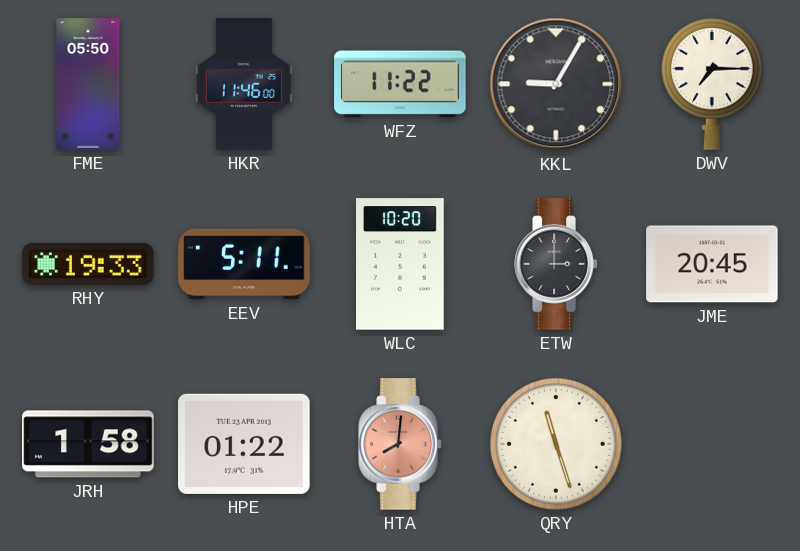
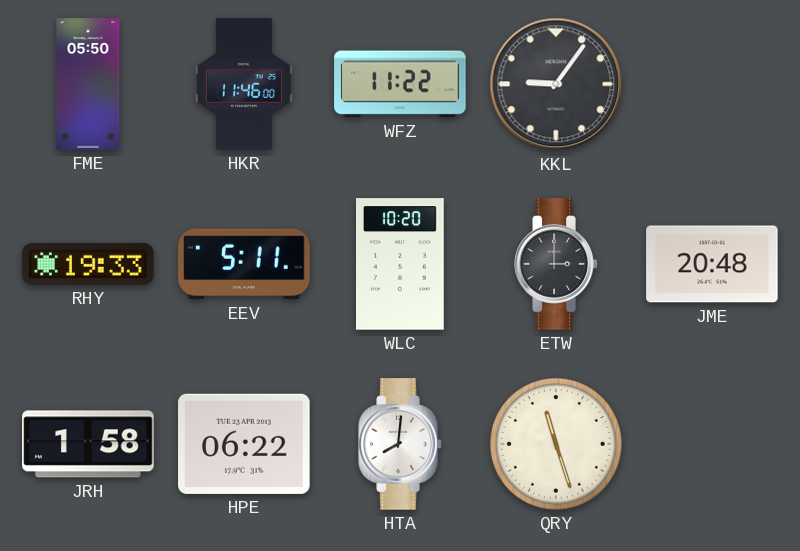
KKL: 9:05 -> 9:06
DWV: 7:15 -> none
JME: 20:45 -> 20:48
HPE: 01:22 -> 06:22
HTA dial: salmon -> white
